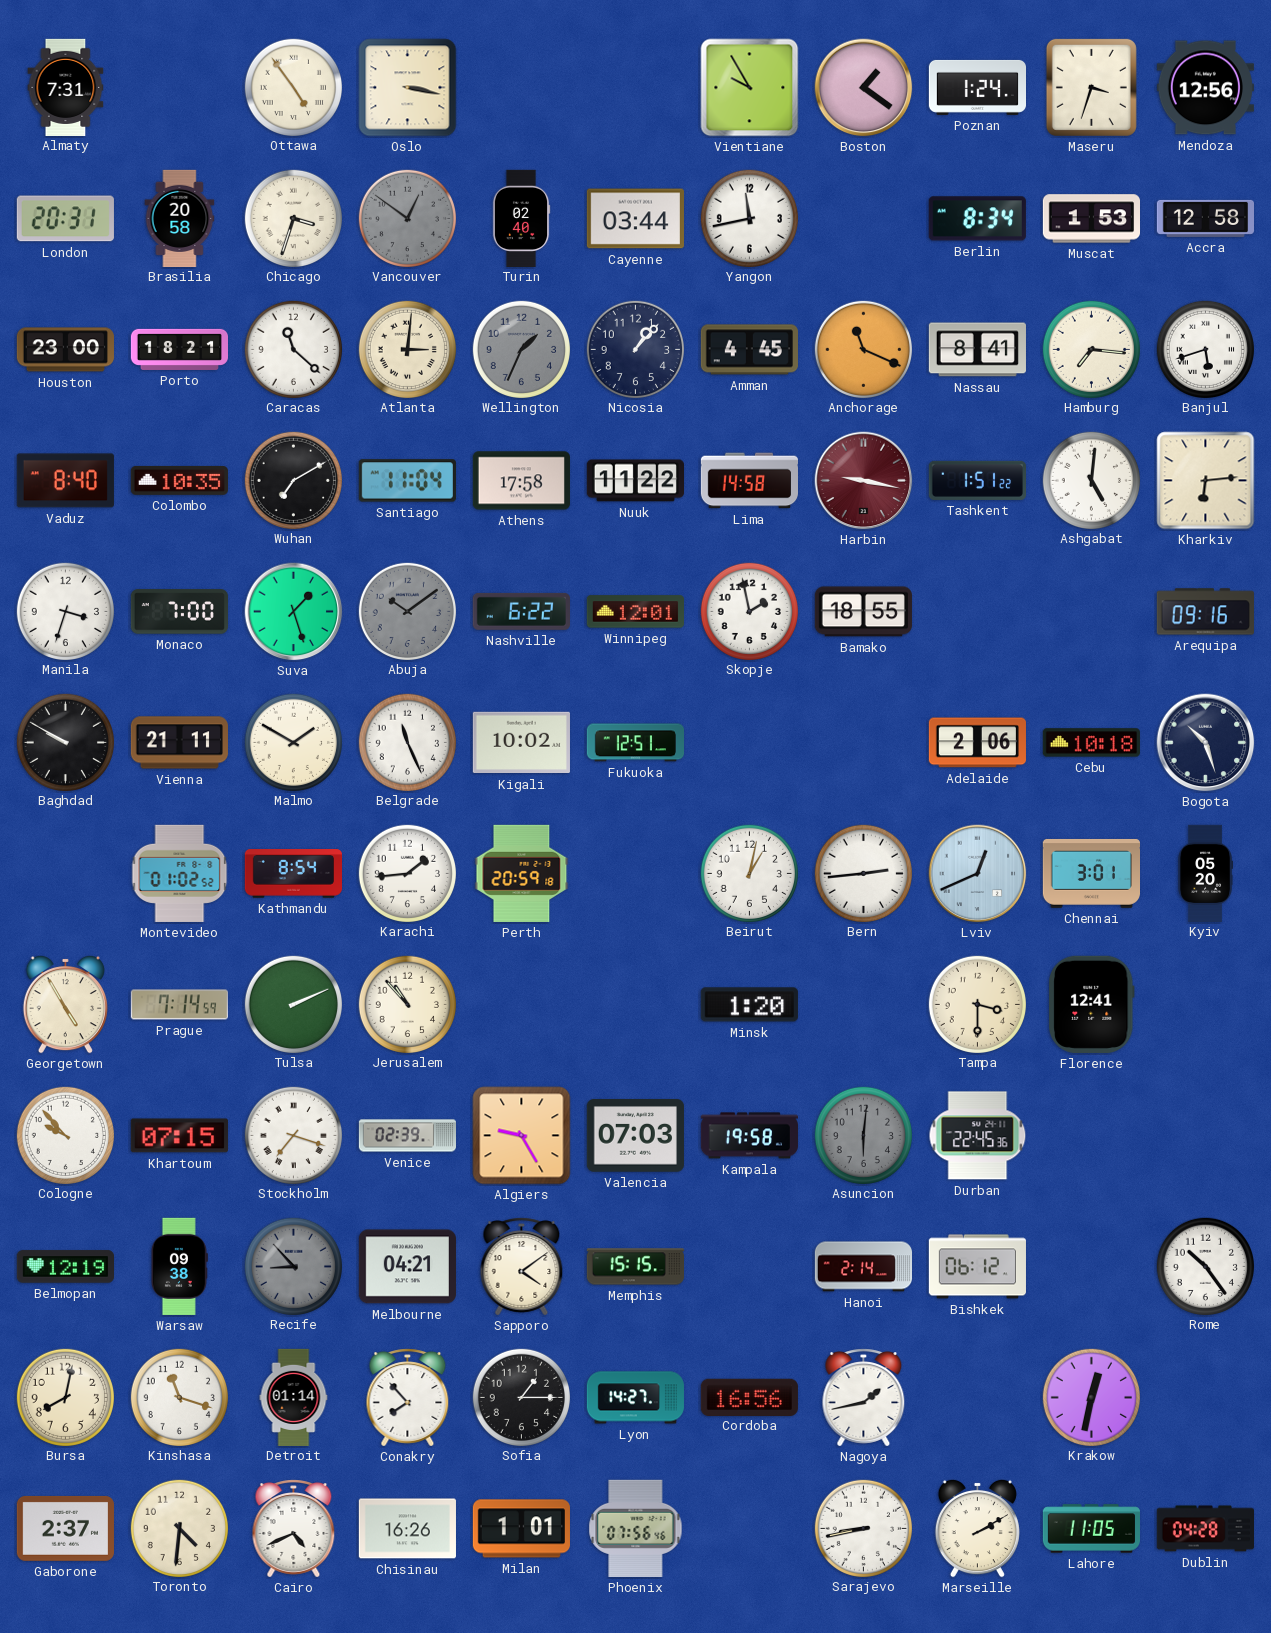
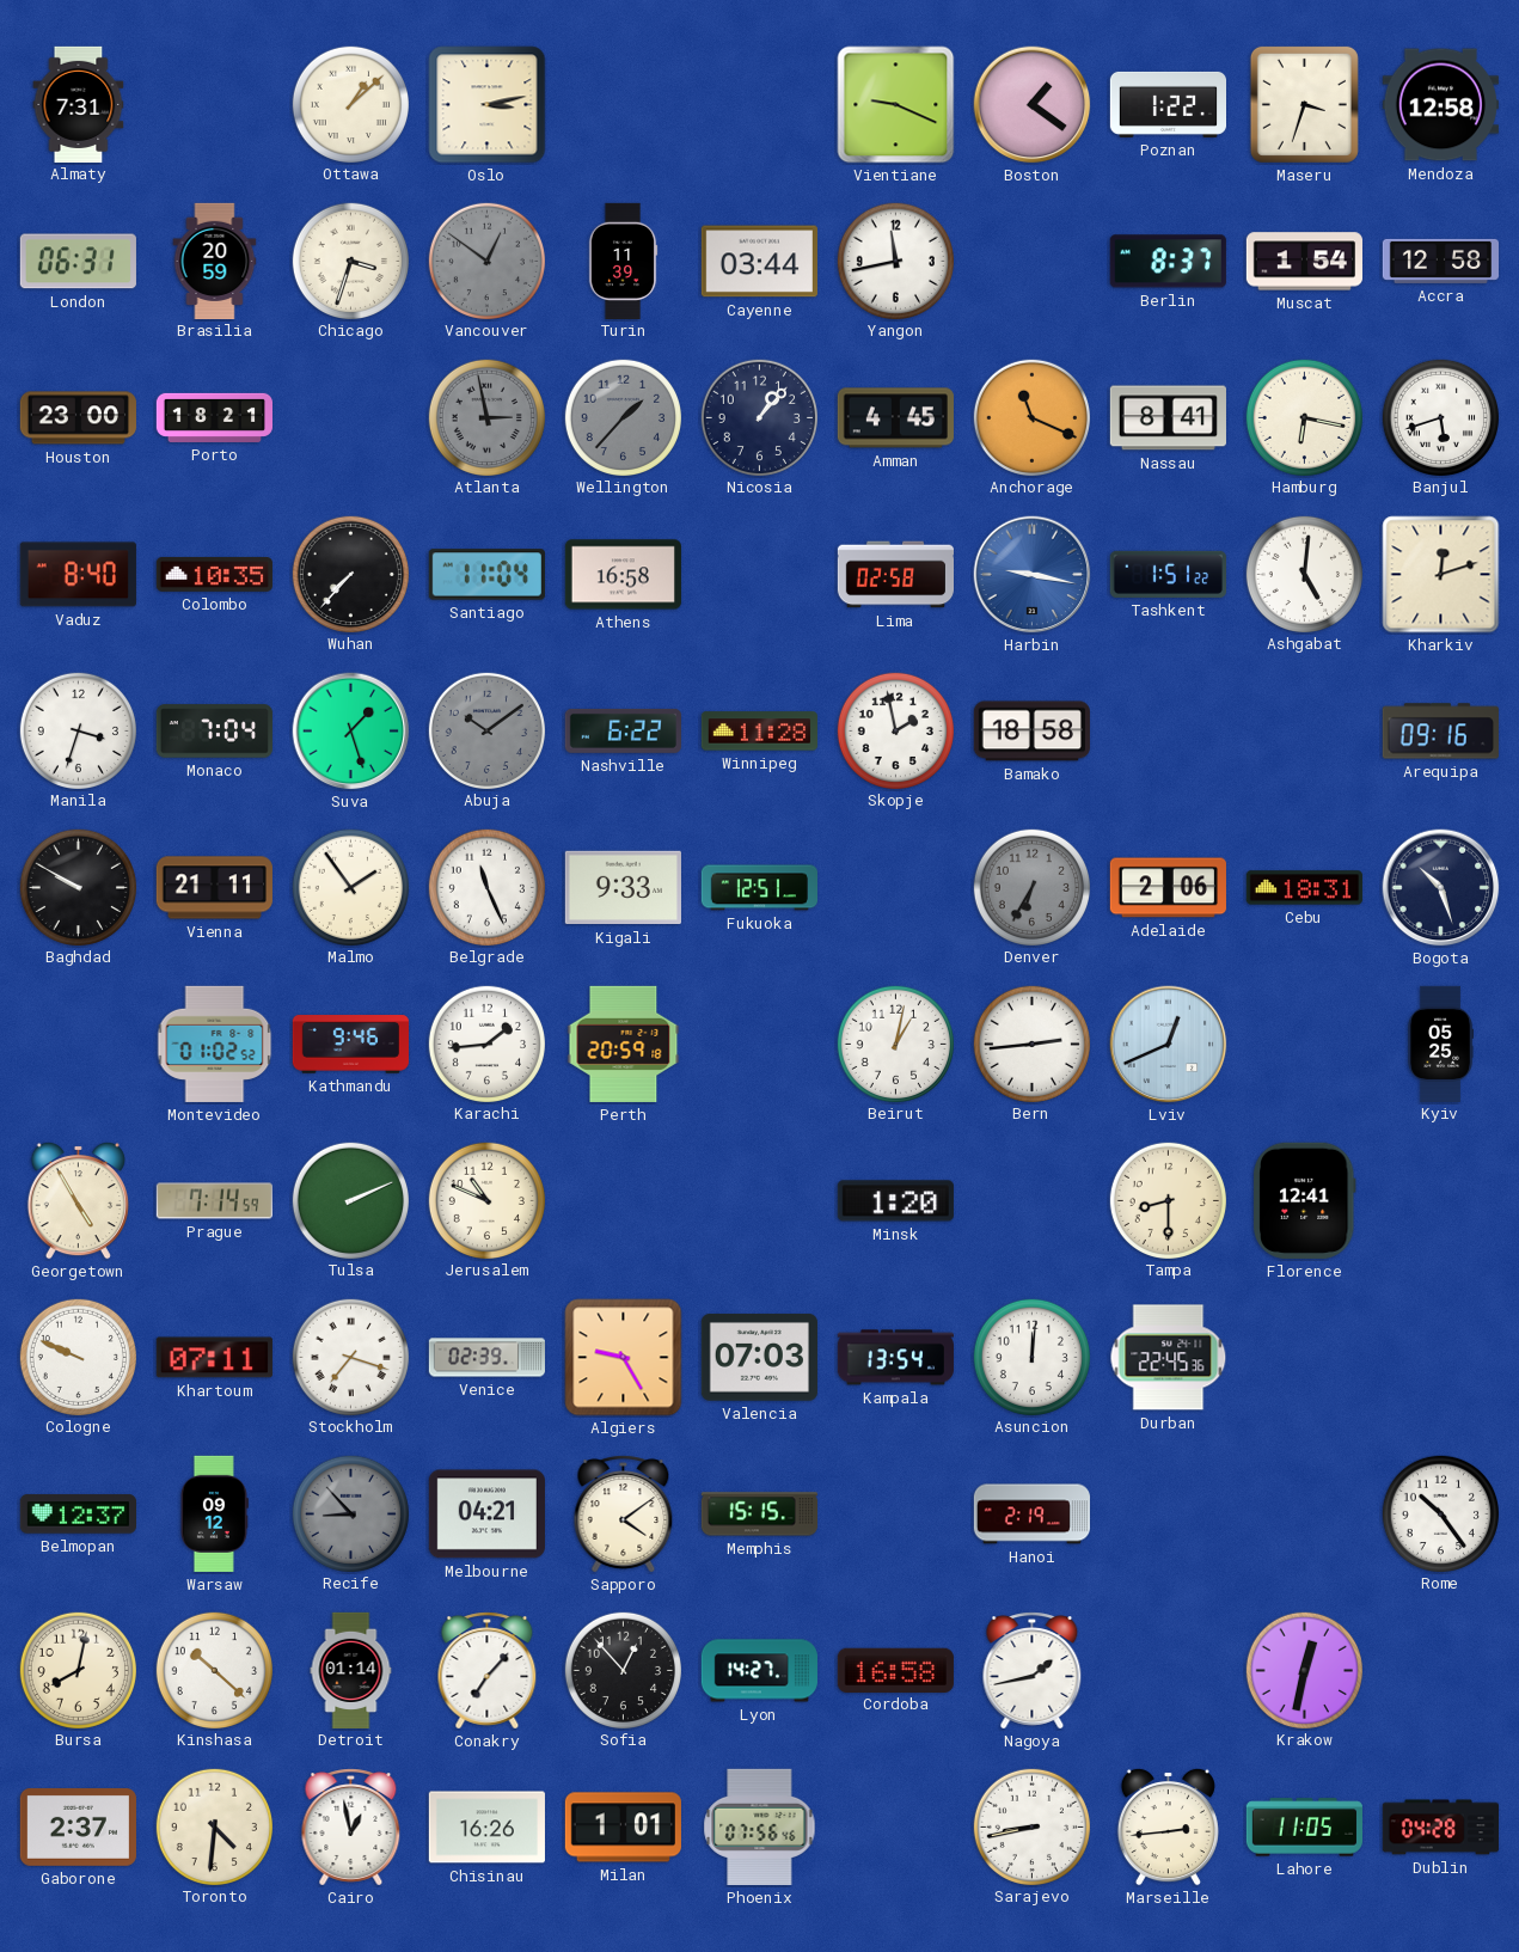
Ottawa: 4:54 -> 1:08
Oslo: 3:17 -> 3:13
Vientiane: 9:55 -> 9:19
Poznan: 1:24 -> 1:22
Mendoza: 12:56 -> 12:58
London: 20:31 -> 06:31
Brasilia: 20:58 -> 20:59
Turin: 02:40 -> 11:39
Berlin: 8:34 -> 8:37
Muscat: 1:53 -> 1:54
Caracas: 11:22 -> none
Atlanta: 3:01 -> 2:58
Atlanta dial: cream -> grey
Wellington: 1:34 -> 1:37
Hamburg: 7:16 -> 6:17
Wuhan: 7:10 -> 7:37
Athens: 17:58 -> 16:58
Nuuk: 11:22 -> none
Lima: 14:58 -> 02:58
Harbin dial: burgundy -> blue
Kharkiv: 6:14 -> 12:12
Monaco: 7:00 -> 7:04
Winnipeg: 12:01 -> 11:28
Bamako: 18:55 -> 18:58
Malmo: 1:50 -> 1:54
Kigali: 10:02 -> 9:33
Denver: none -> 6:35
Cebu: 10:18 -> 18:31
Kathmandu: 8:54 -> 9:46
Chennai: 3:01 -> none
Kyiv: 05:20 -> 05:25
Jerusalem: 10:53 -> 10:49
Tampa: 3:30 -> 8:30
Cologne: 9:53 -> 9:49
Khartoum: 07:15 -> 07:11
Kampala: 19:58 -> 13:54
Asuncion: 6:01 -> 12:01
Asuncion dial: grey -> white
Belmopan: 12:19 -> 12:37
Warsaw: 09:38 -> 09:12
Hanoi: 2:14 -> 2:19
Bishkek: 06:12 -> none
Kinshasa: 11:18 -> 10:22
Conakry: 7:53 -> 7:07
Sofia: 1:15 -> 12:53
Cordoba: 16:56 -> 16:58
Cairo: 4:41 -> 12:58
Marseille: 2:10 -> 2:44
